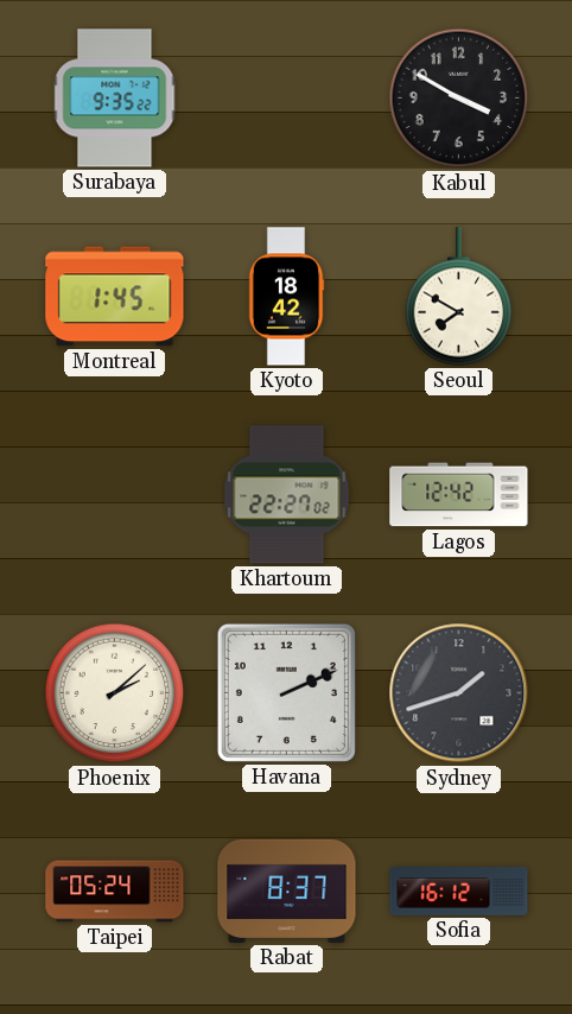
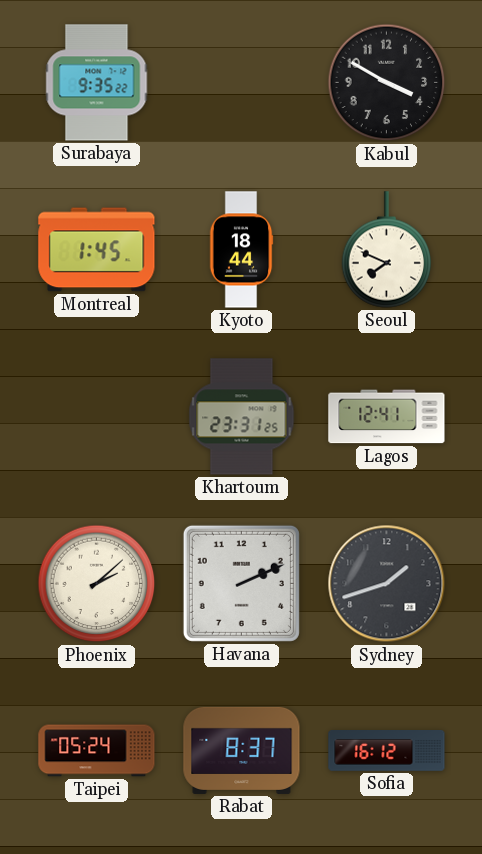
Kyoto: 18:42 -> 18:44
Seoul: 7:50 -> 7:49
Khartoum: 22:27 -> 23:31
Lagos: 12:42 -> 12:41
